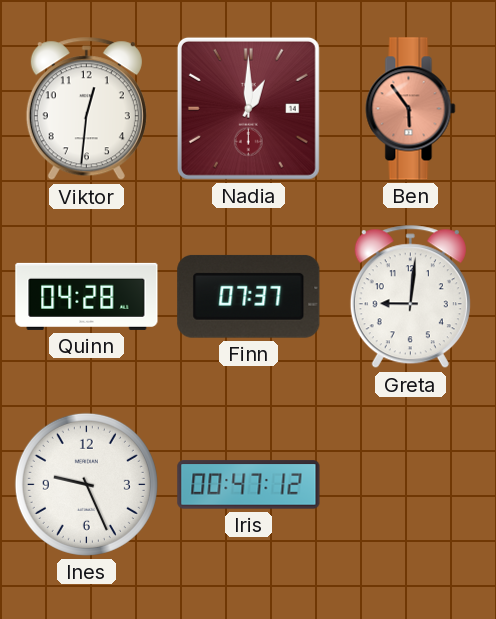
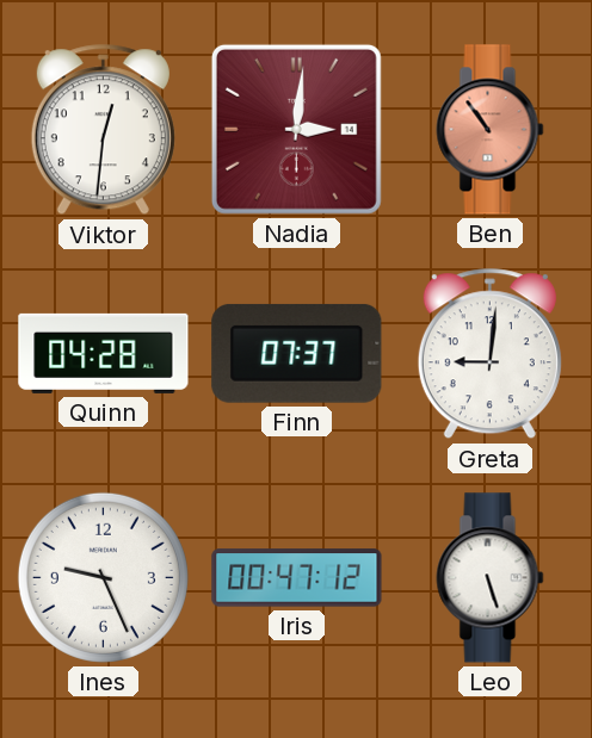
Nadia: 1:00 -> 3:01
Ben: 5:54 -> 10:54
Leo: none -> 5:27
